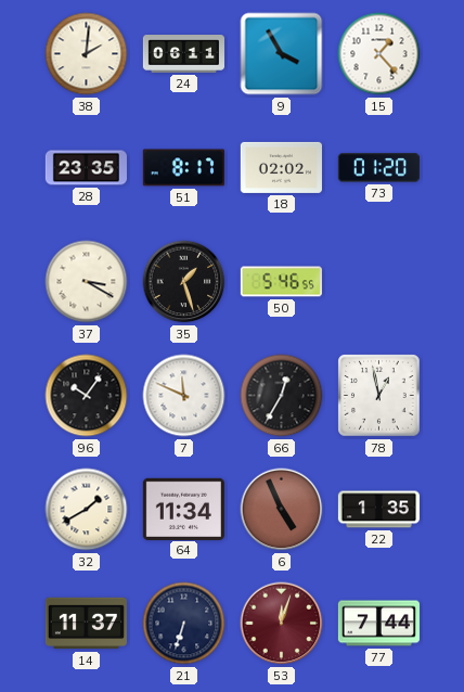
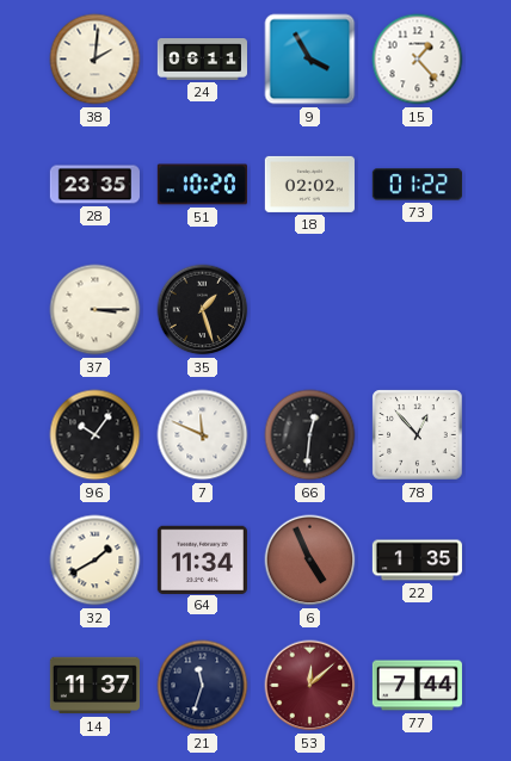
51: 8:17 -> 10:20
73: 01:20 -> 01:22
37: 3:20 -> 3:15
50: 5:46 -> none
66: 12:35 -> 12:31
78: 12:58 -> 12:53
21: 6:33 -> 11:33
53: 12:03 -> 12:08
